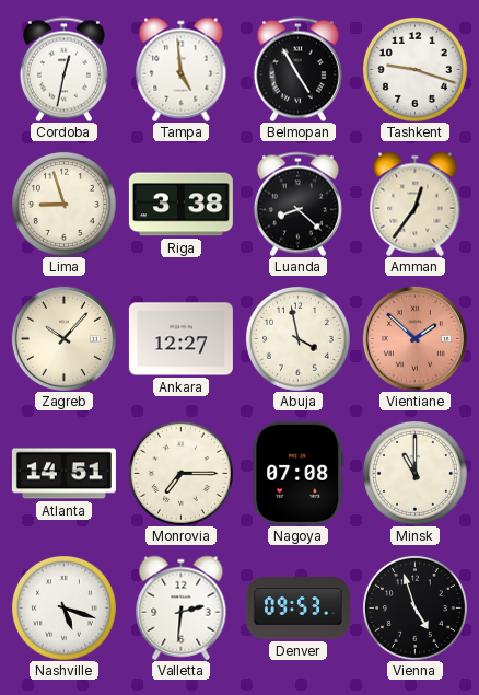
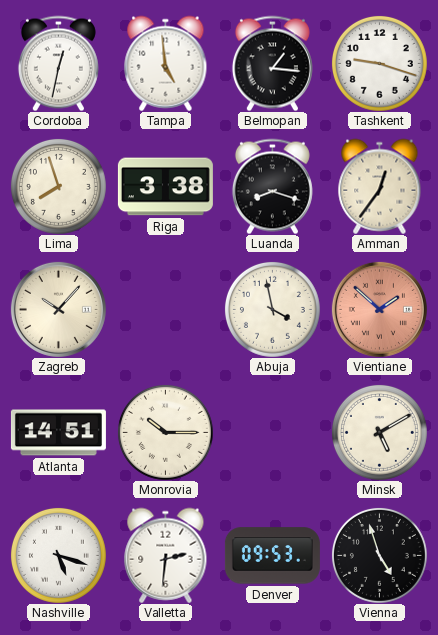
Belmopan: 4:55 -> 1:16
Lima: 8:57 -> 7:57
Luanda: 8:22 -> 8:18
Ankara: 12:27 -> none
Monrovia: 7:15 -> 10:15
Nagoya: 07:08 -> none
Minsk: 11:00 -> 5:10
